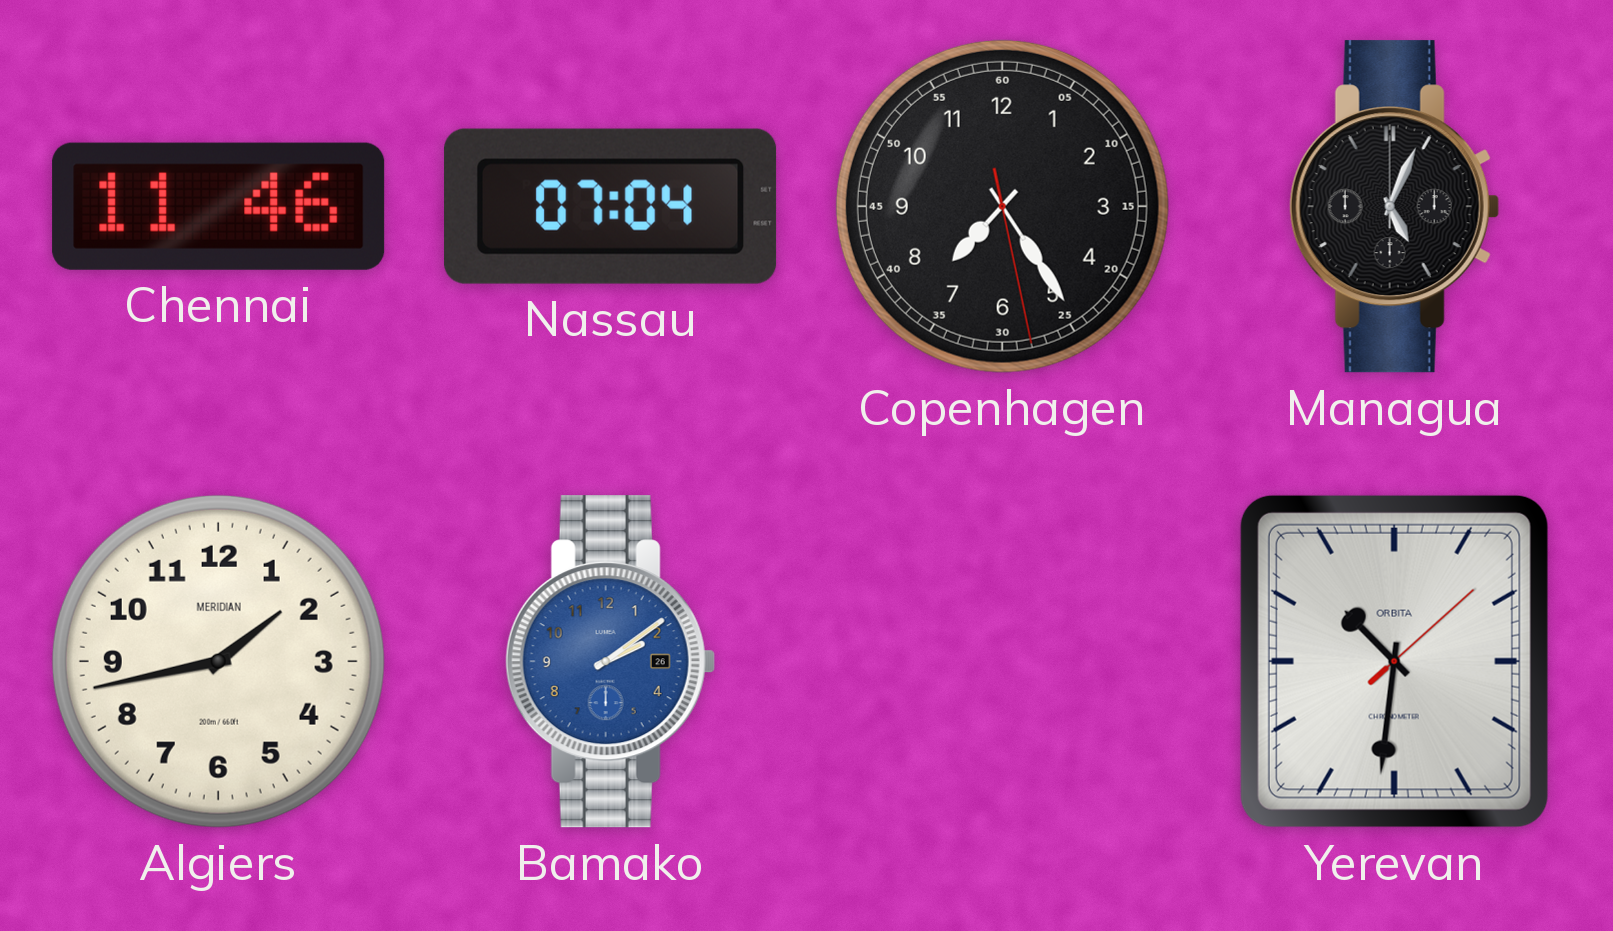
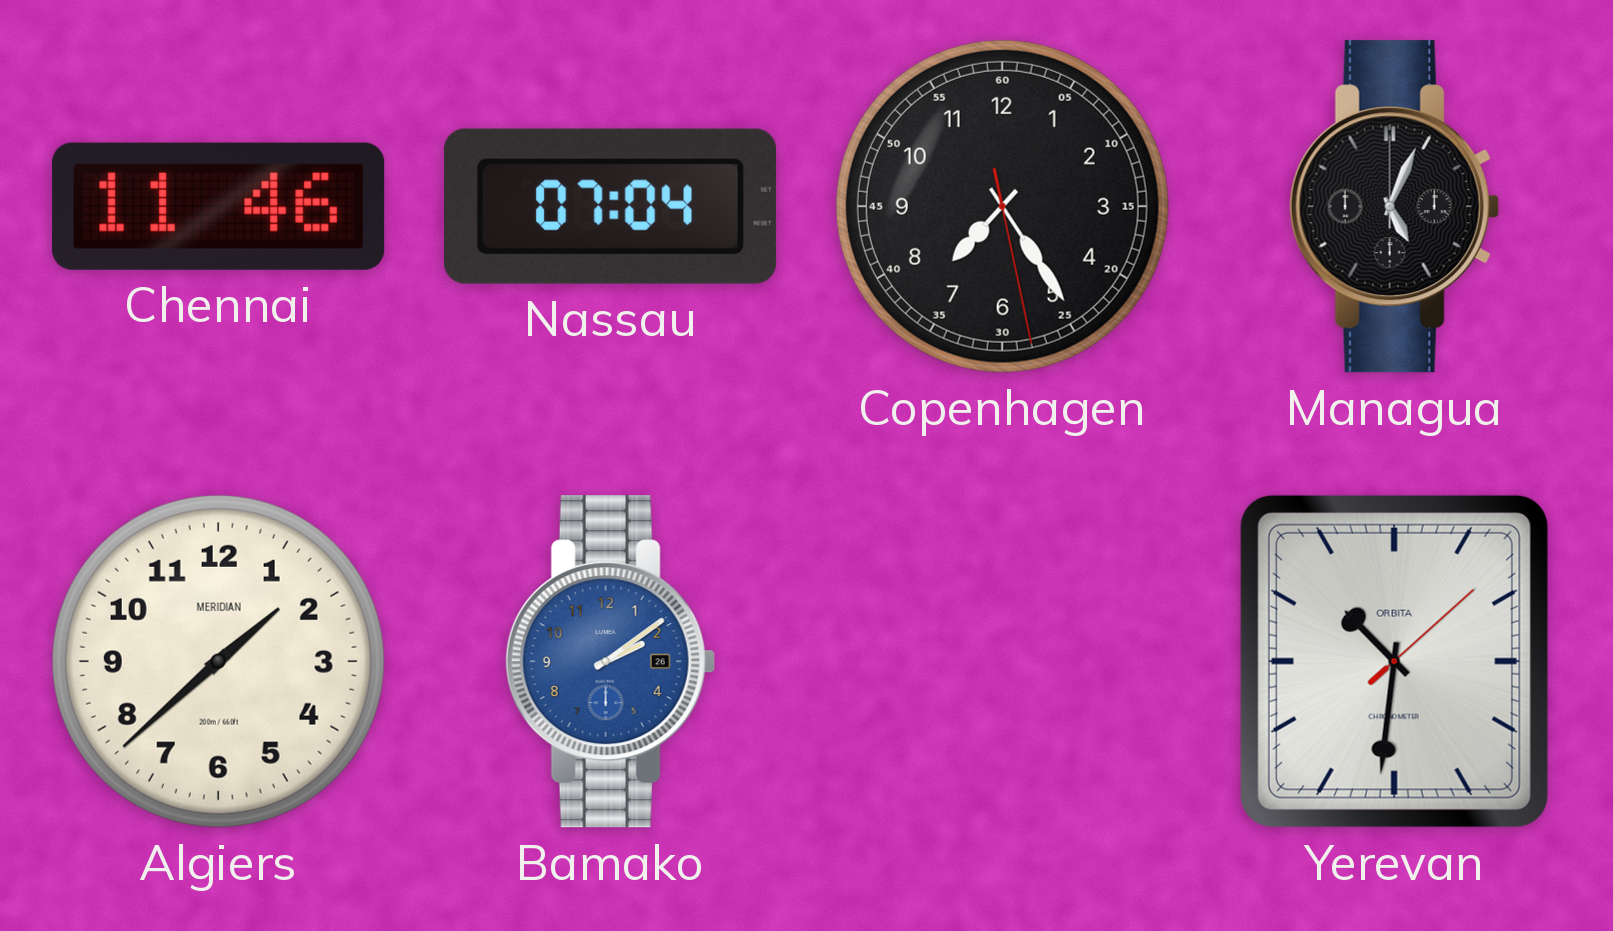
Algiers: 1:43 -> 1:38
